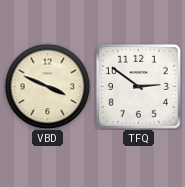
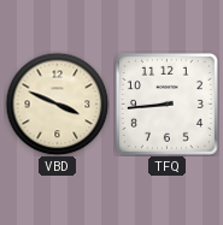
TFQ: 2:51 -> 8:44
